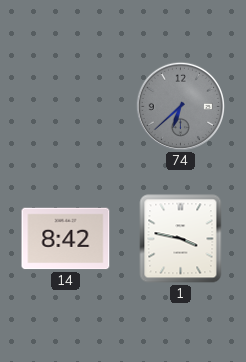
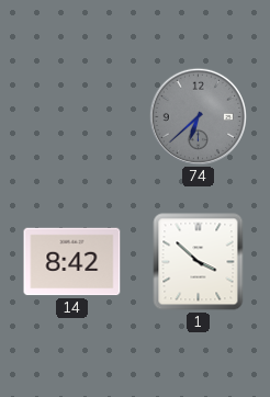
1: 3:47 -> 3:52
